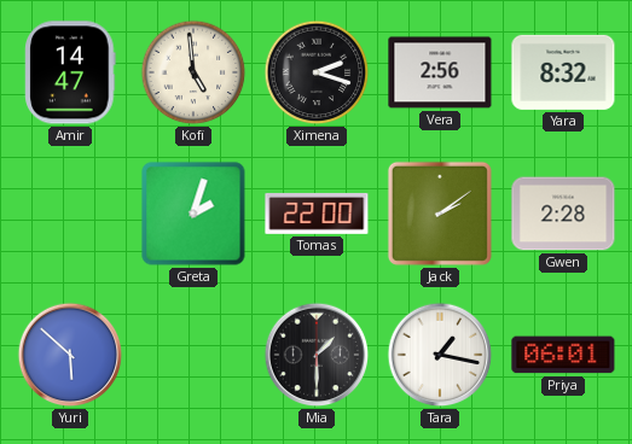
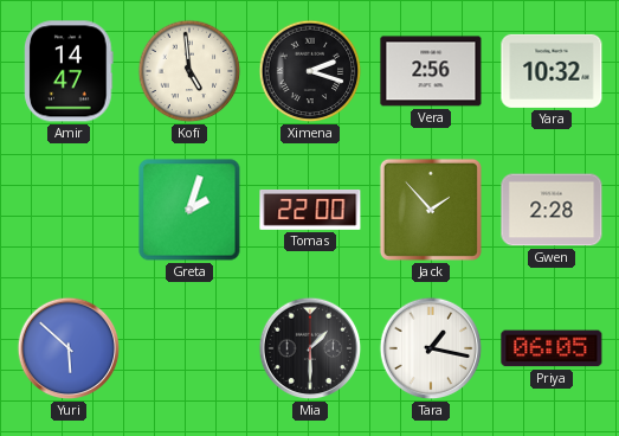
Yara: 8:32 -> 10:32
Jack: 2:09 -> 1:53
Priya: 06:01 -> 06:05
